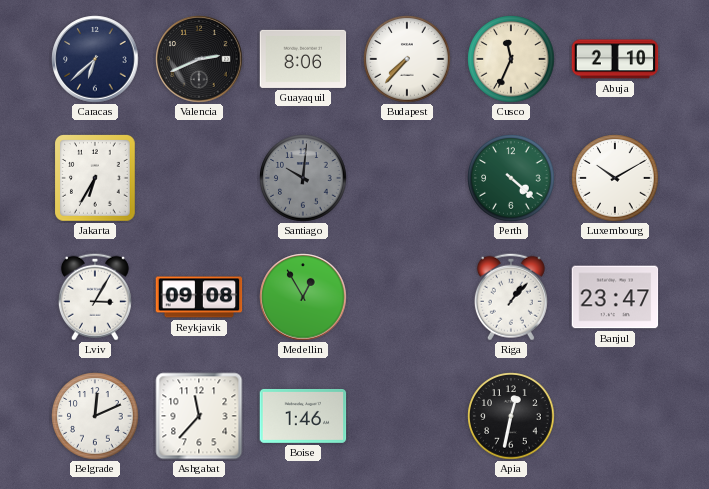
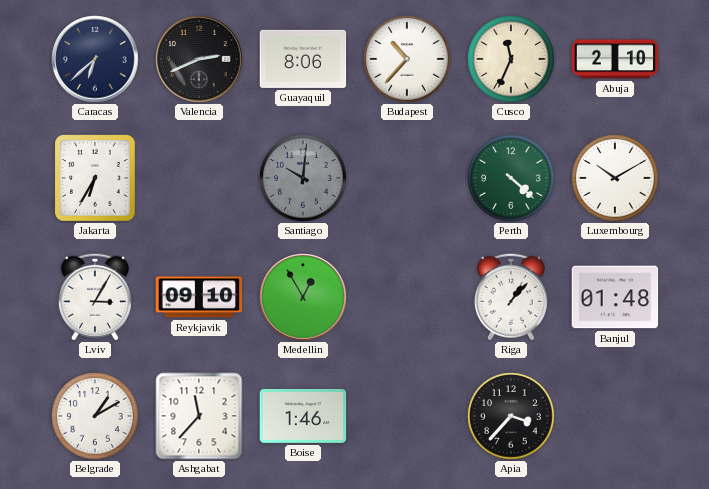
Budapest: 7:37 -> 10:37
Reykjavik: 09:08 -> 09:10
Banjul: 23:47 -> 01:48
Belgrade: 12:11 -> 1:10
Apia: 12:32 -> 3:37
